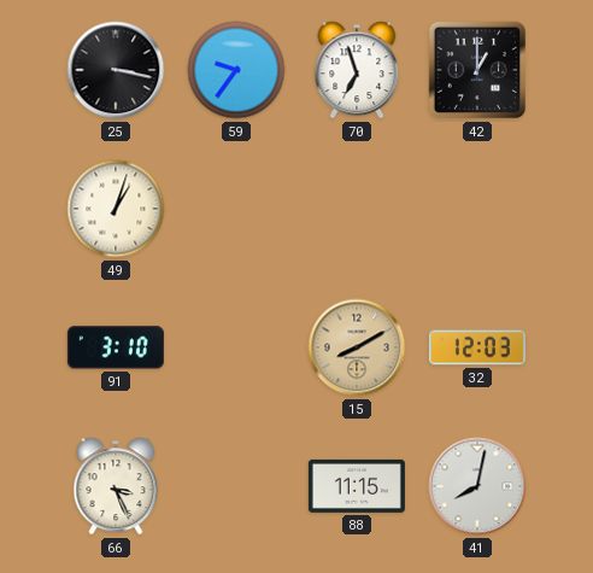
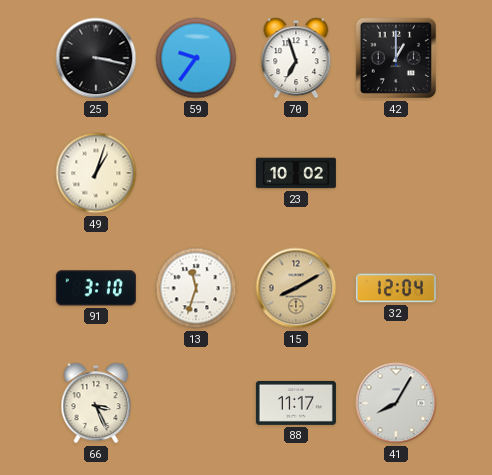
23: none -> 10:02
13: none -> 11:33
32: 12:03 -> 12:04
88: 11:15 -> 11:17
41: 8:02 -> 8:05
